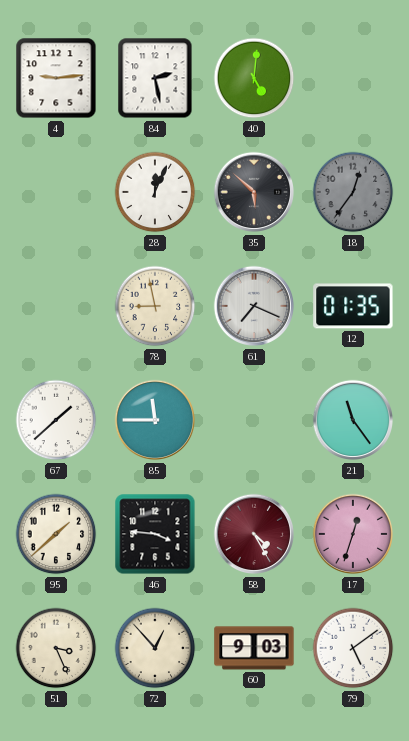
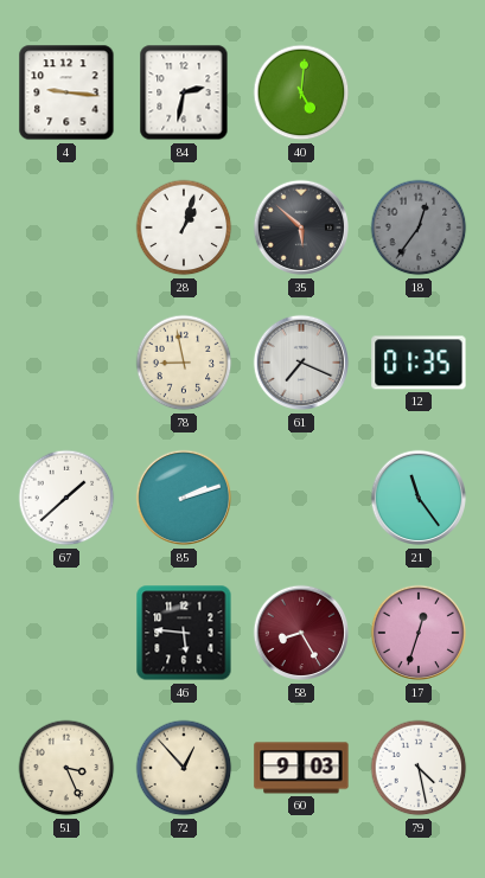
4: 9:14 -> 9:16
84: 2:28 -> 2:32
28: 12:04 -> 1:03
85: 11:45 -> 2:12
95: 1:38 -> none
46: 3:46 -> 5:46
58: 4:25 -> 8:25
79: 5:09 -> 4:28
